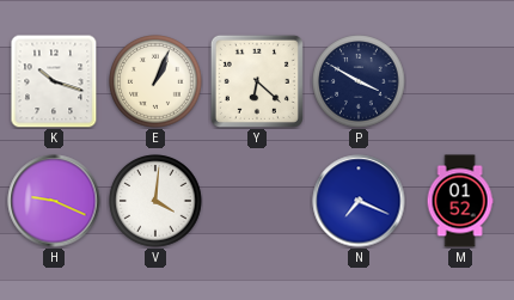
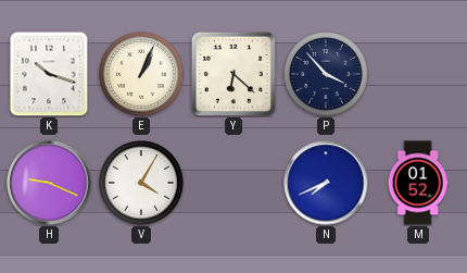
P: 3:50 -> 3:53
V: 4:01 -> 4:05
N: 7:19 -> 7:41
